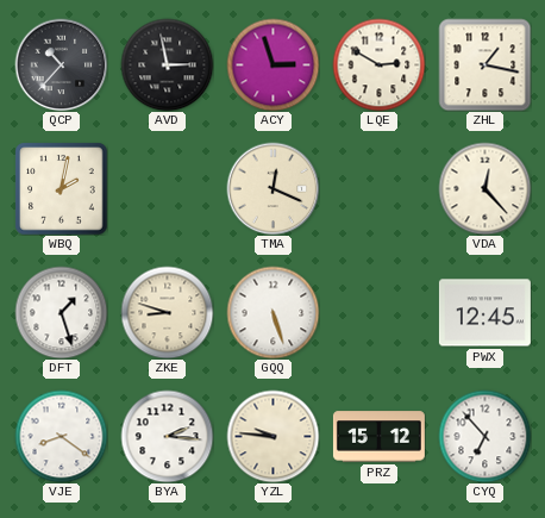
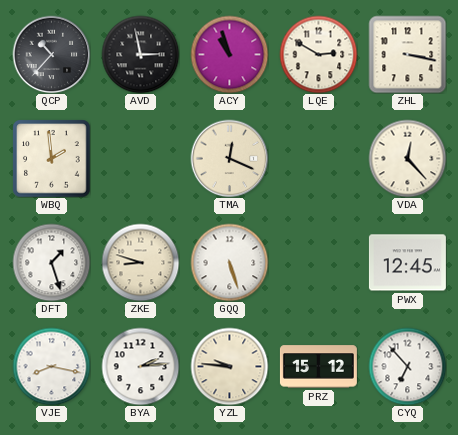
ACY: 2:57 -> 10:57
ZHL: 1:17 -> 3:17
WBQ: 2:02 -> 1:59
VJE: 8:21 -> 8:17
BYA: 2:16 -> 2:14
